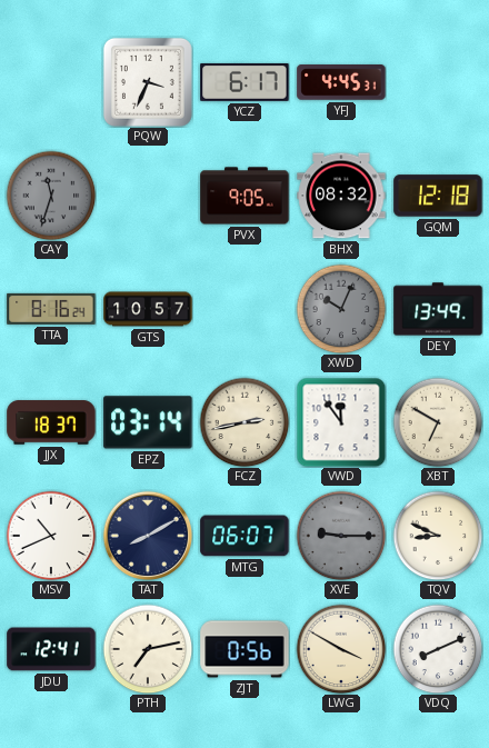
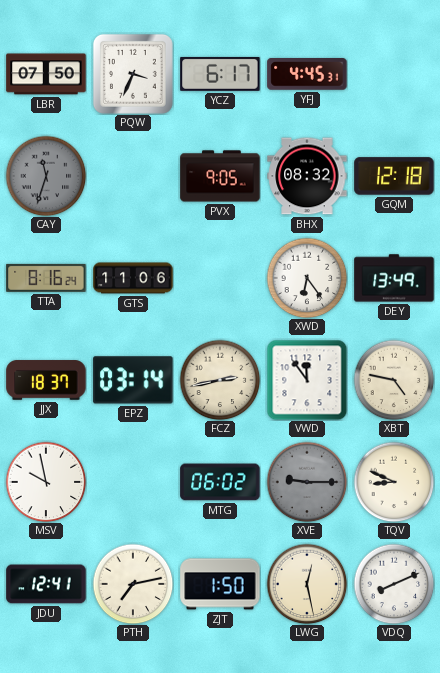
LBR: none -> 07:50
GTS: 10:57 -> 11:06
XWD: 10:04 -> 6:24
XWD dial: grey -> white
XBT: 6:50 -> 4:47
MSV: 10:41 -> 9:58
TAT: 8:10 -> none
MTG: 06:07 -> 06:02
ZJT: 0:56 -> 1:50
LWG: 3:50 -> 12:28
